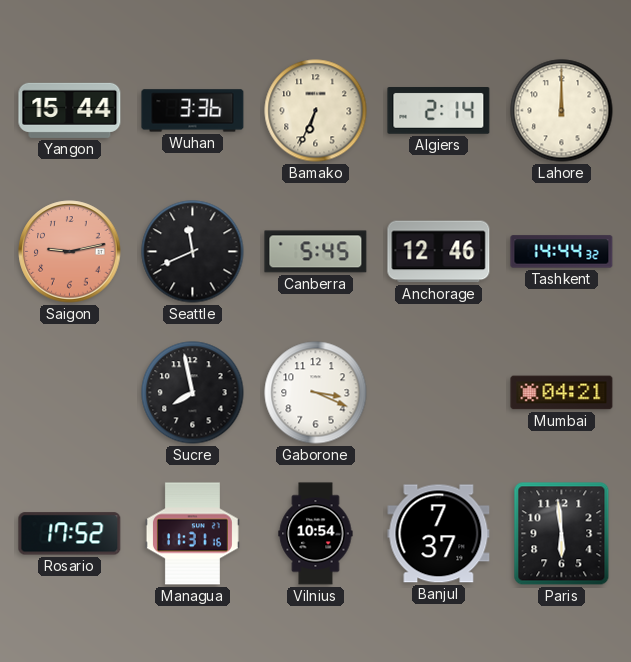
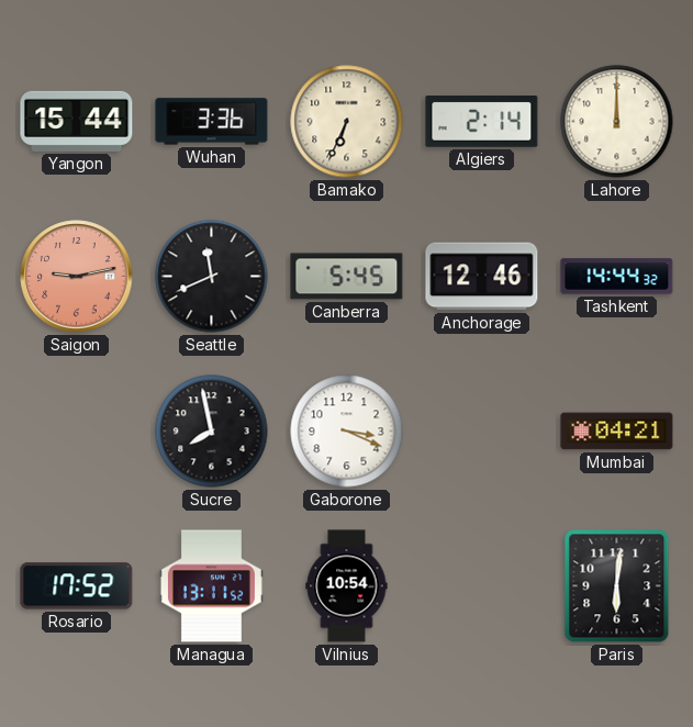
Managua: 11:31 -> 13:11
Banjul: 7:37 -> none
Paris: 5:59 -> 6:01
